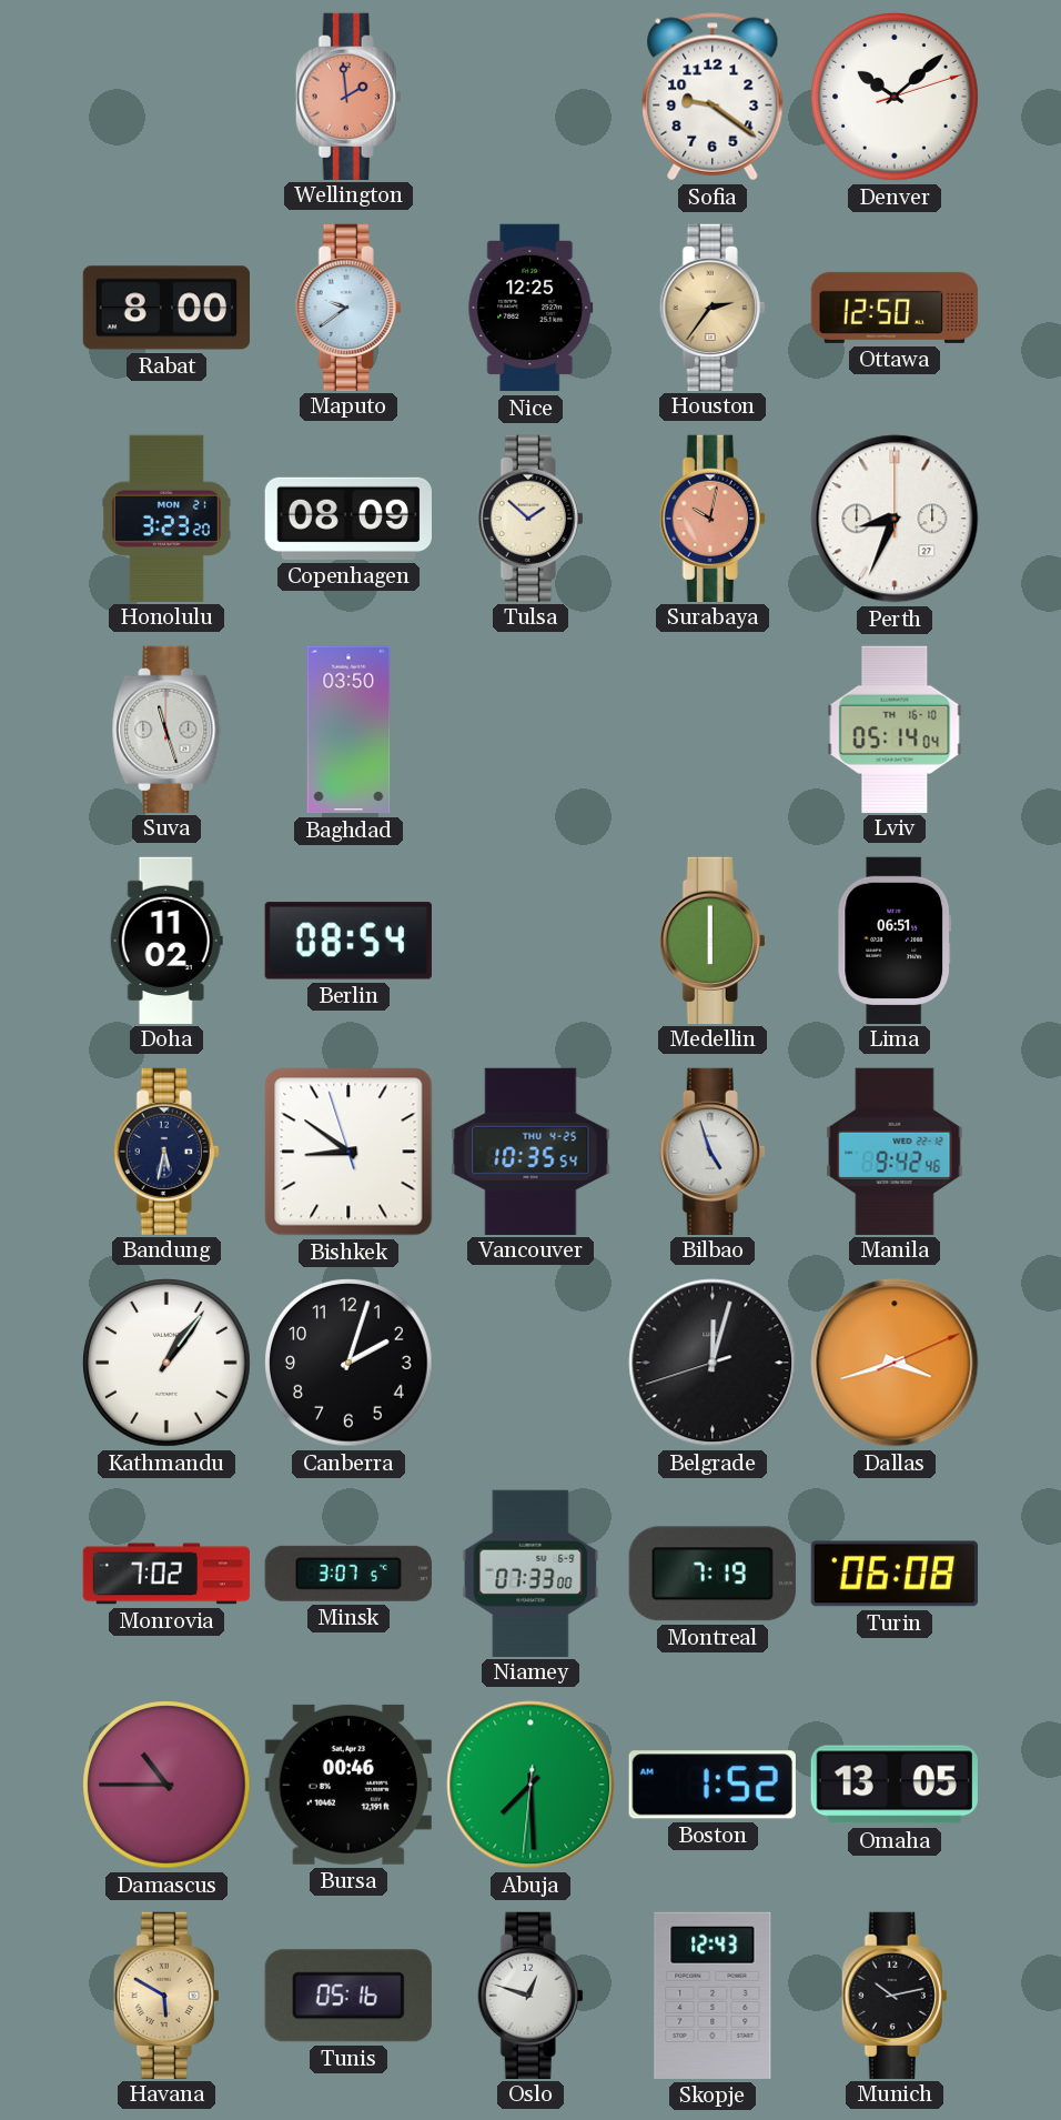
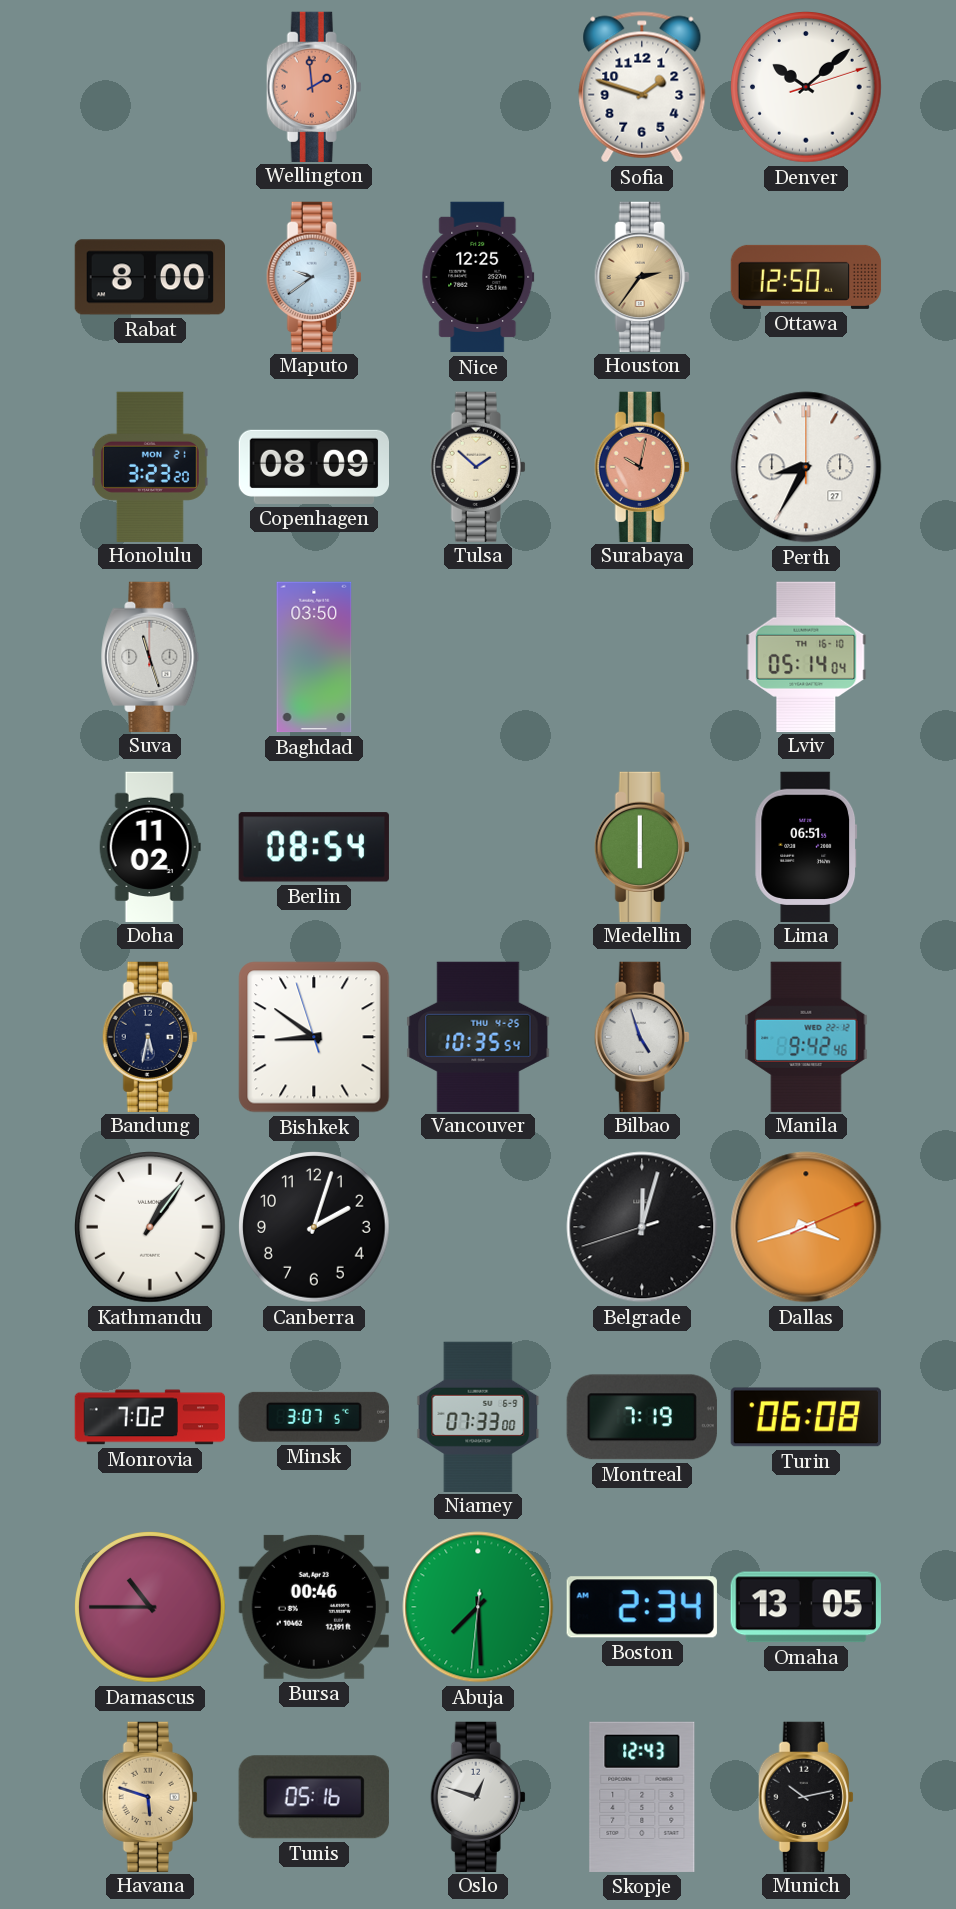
Sofia: 9:21 -> 1:48
Perth: 8:34 -> 8:35
Boston: 1:52 -> 2:34
Havana: 5:50 -> 5:48
